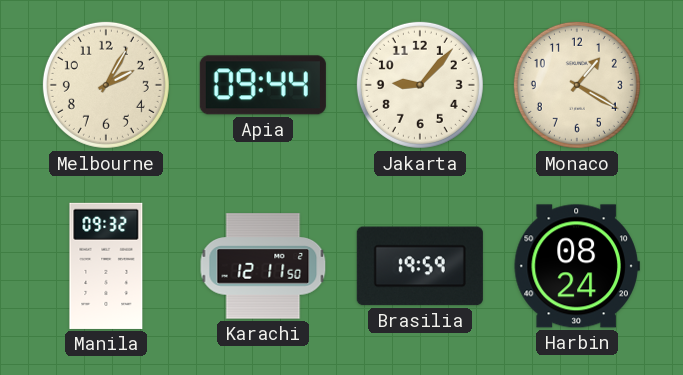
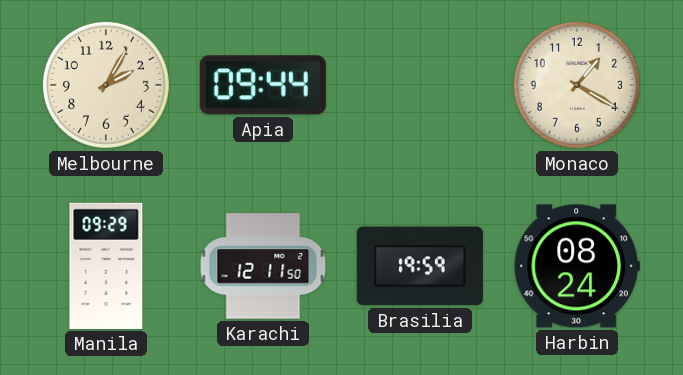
Jakarta: 9:07 -> none
Manila: 09:32 -> 09:29
